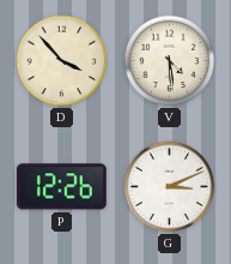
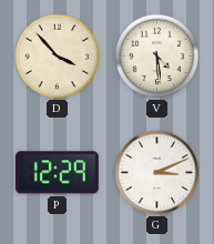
P: 12:26 -> 12:29
